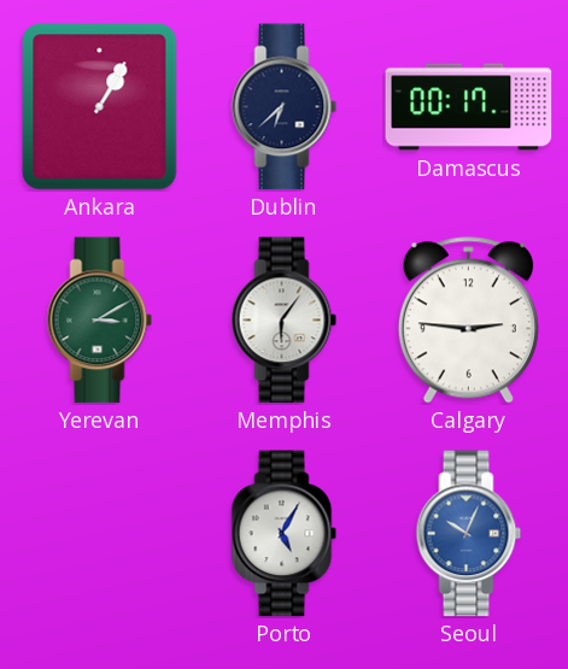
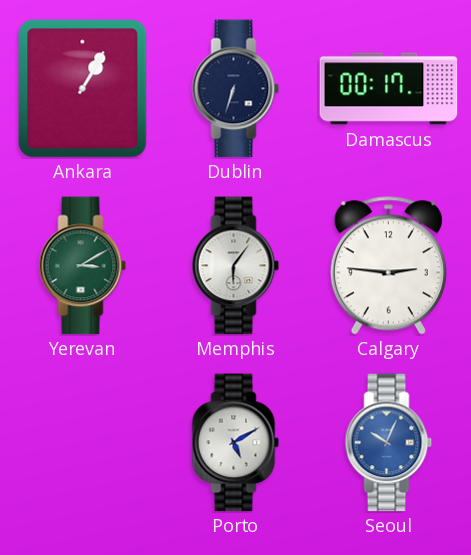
Dublin: 6:38 -> 6:33
Porto: 5:05 -> 5:10
